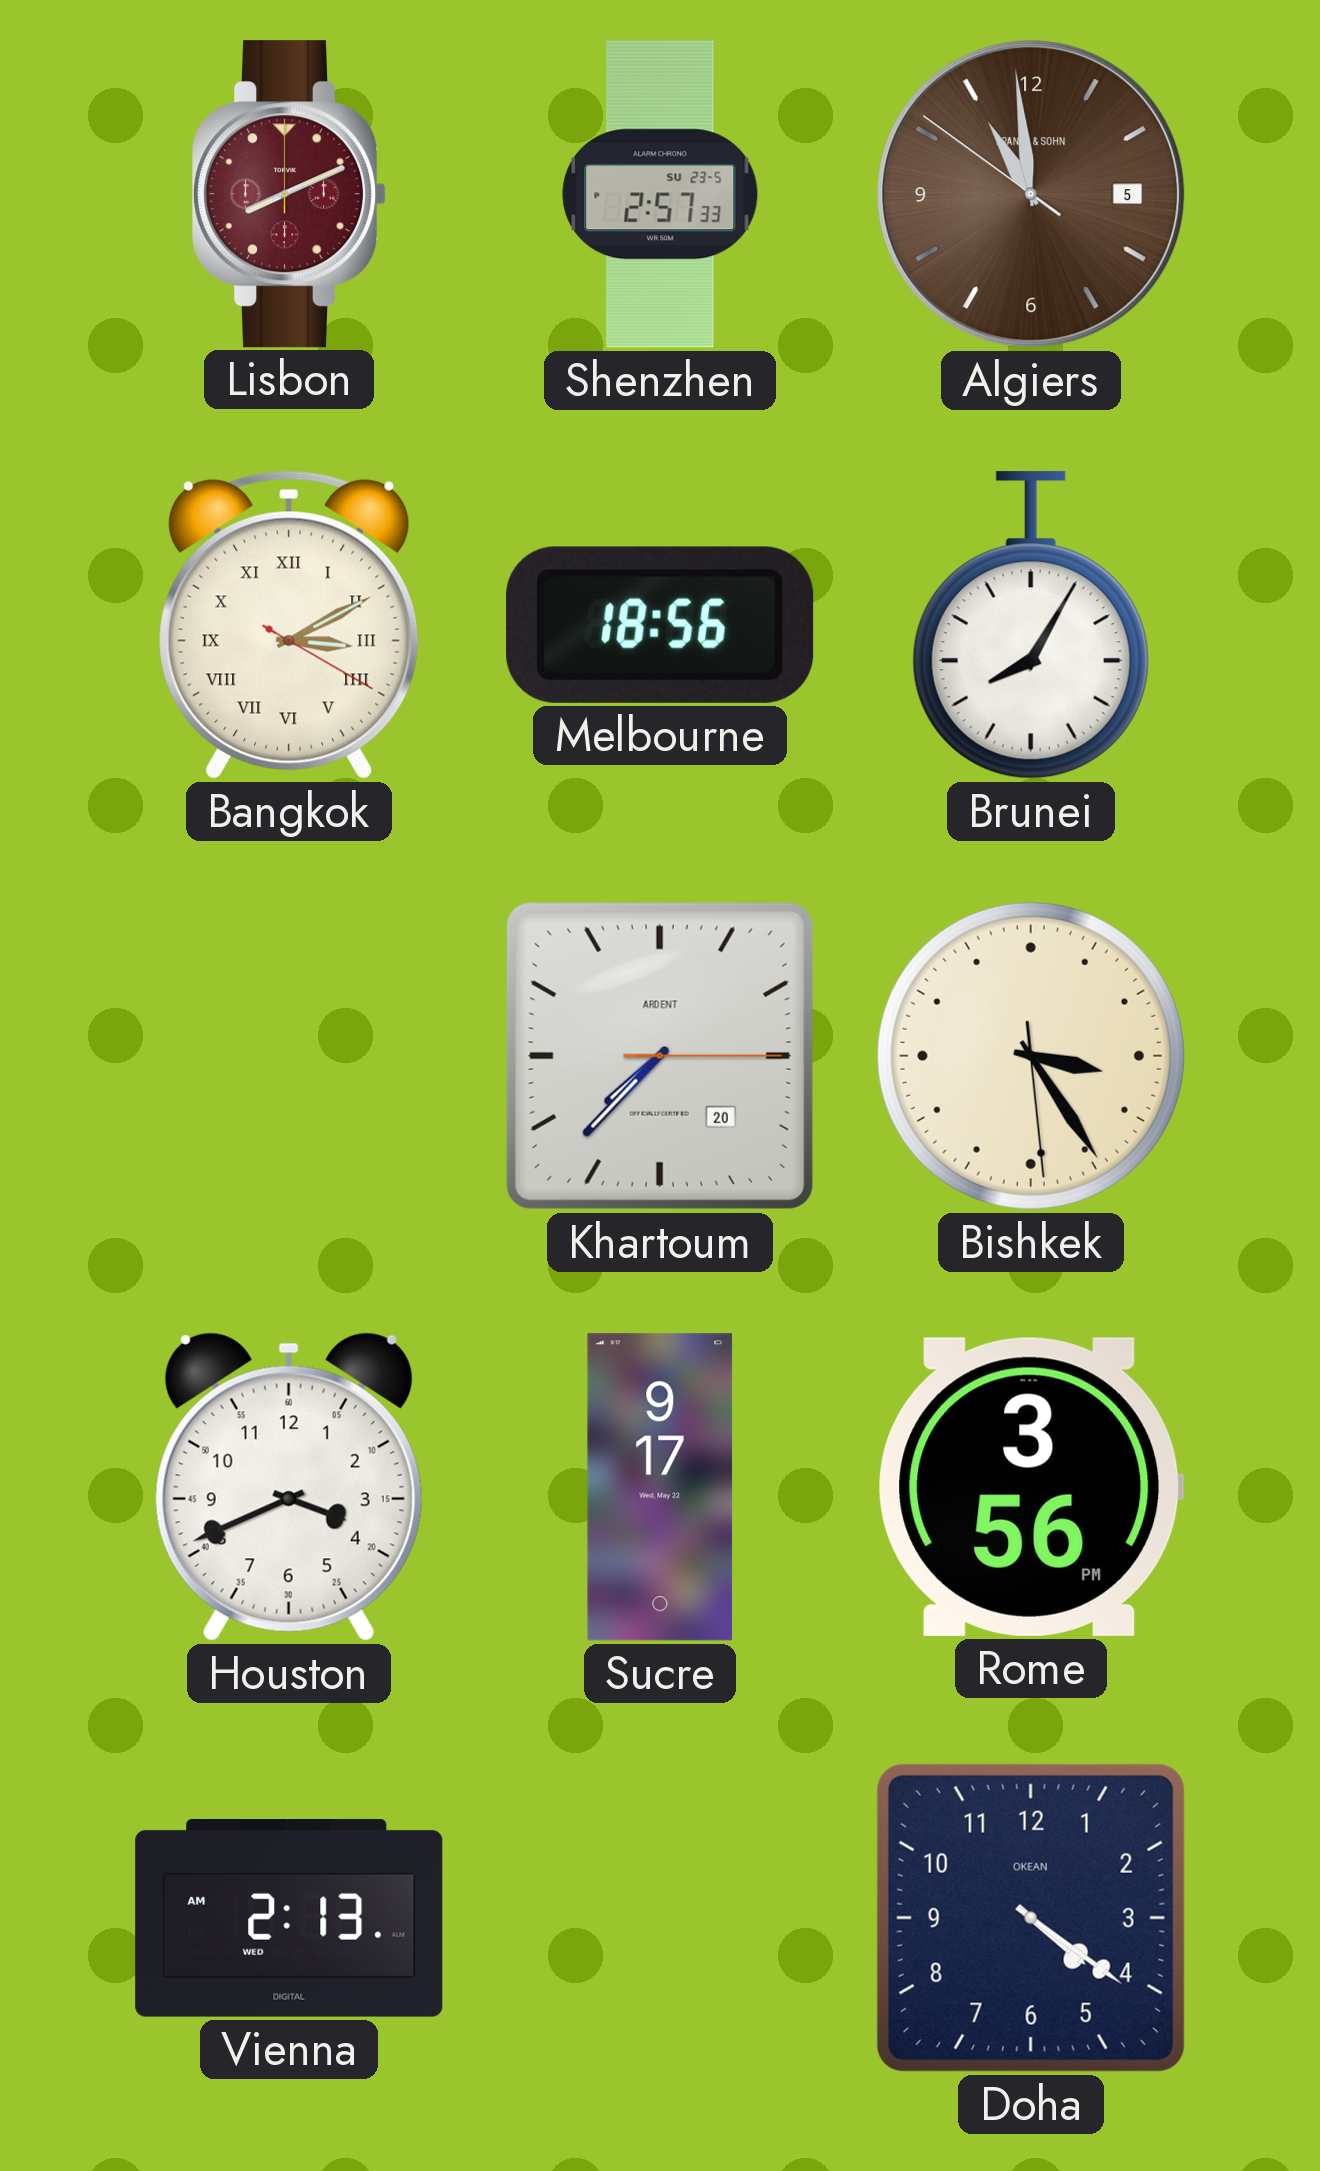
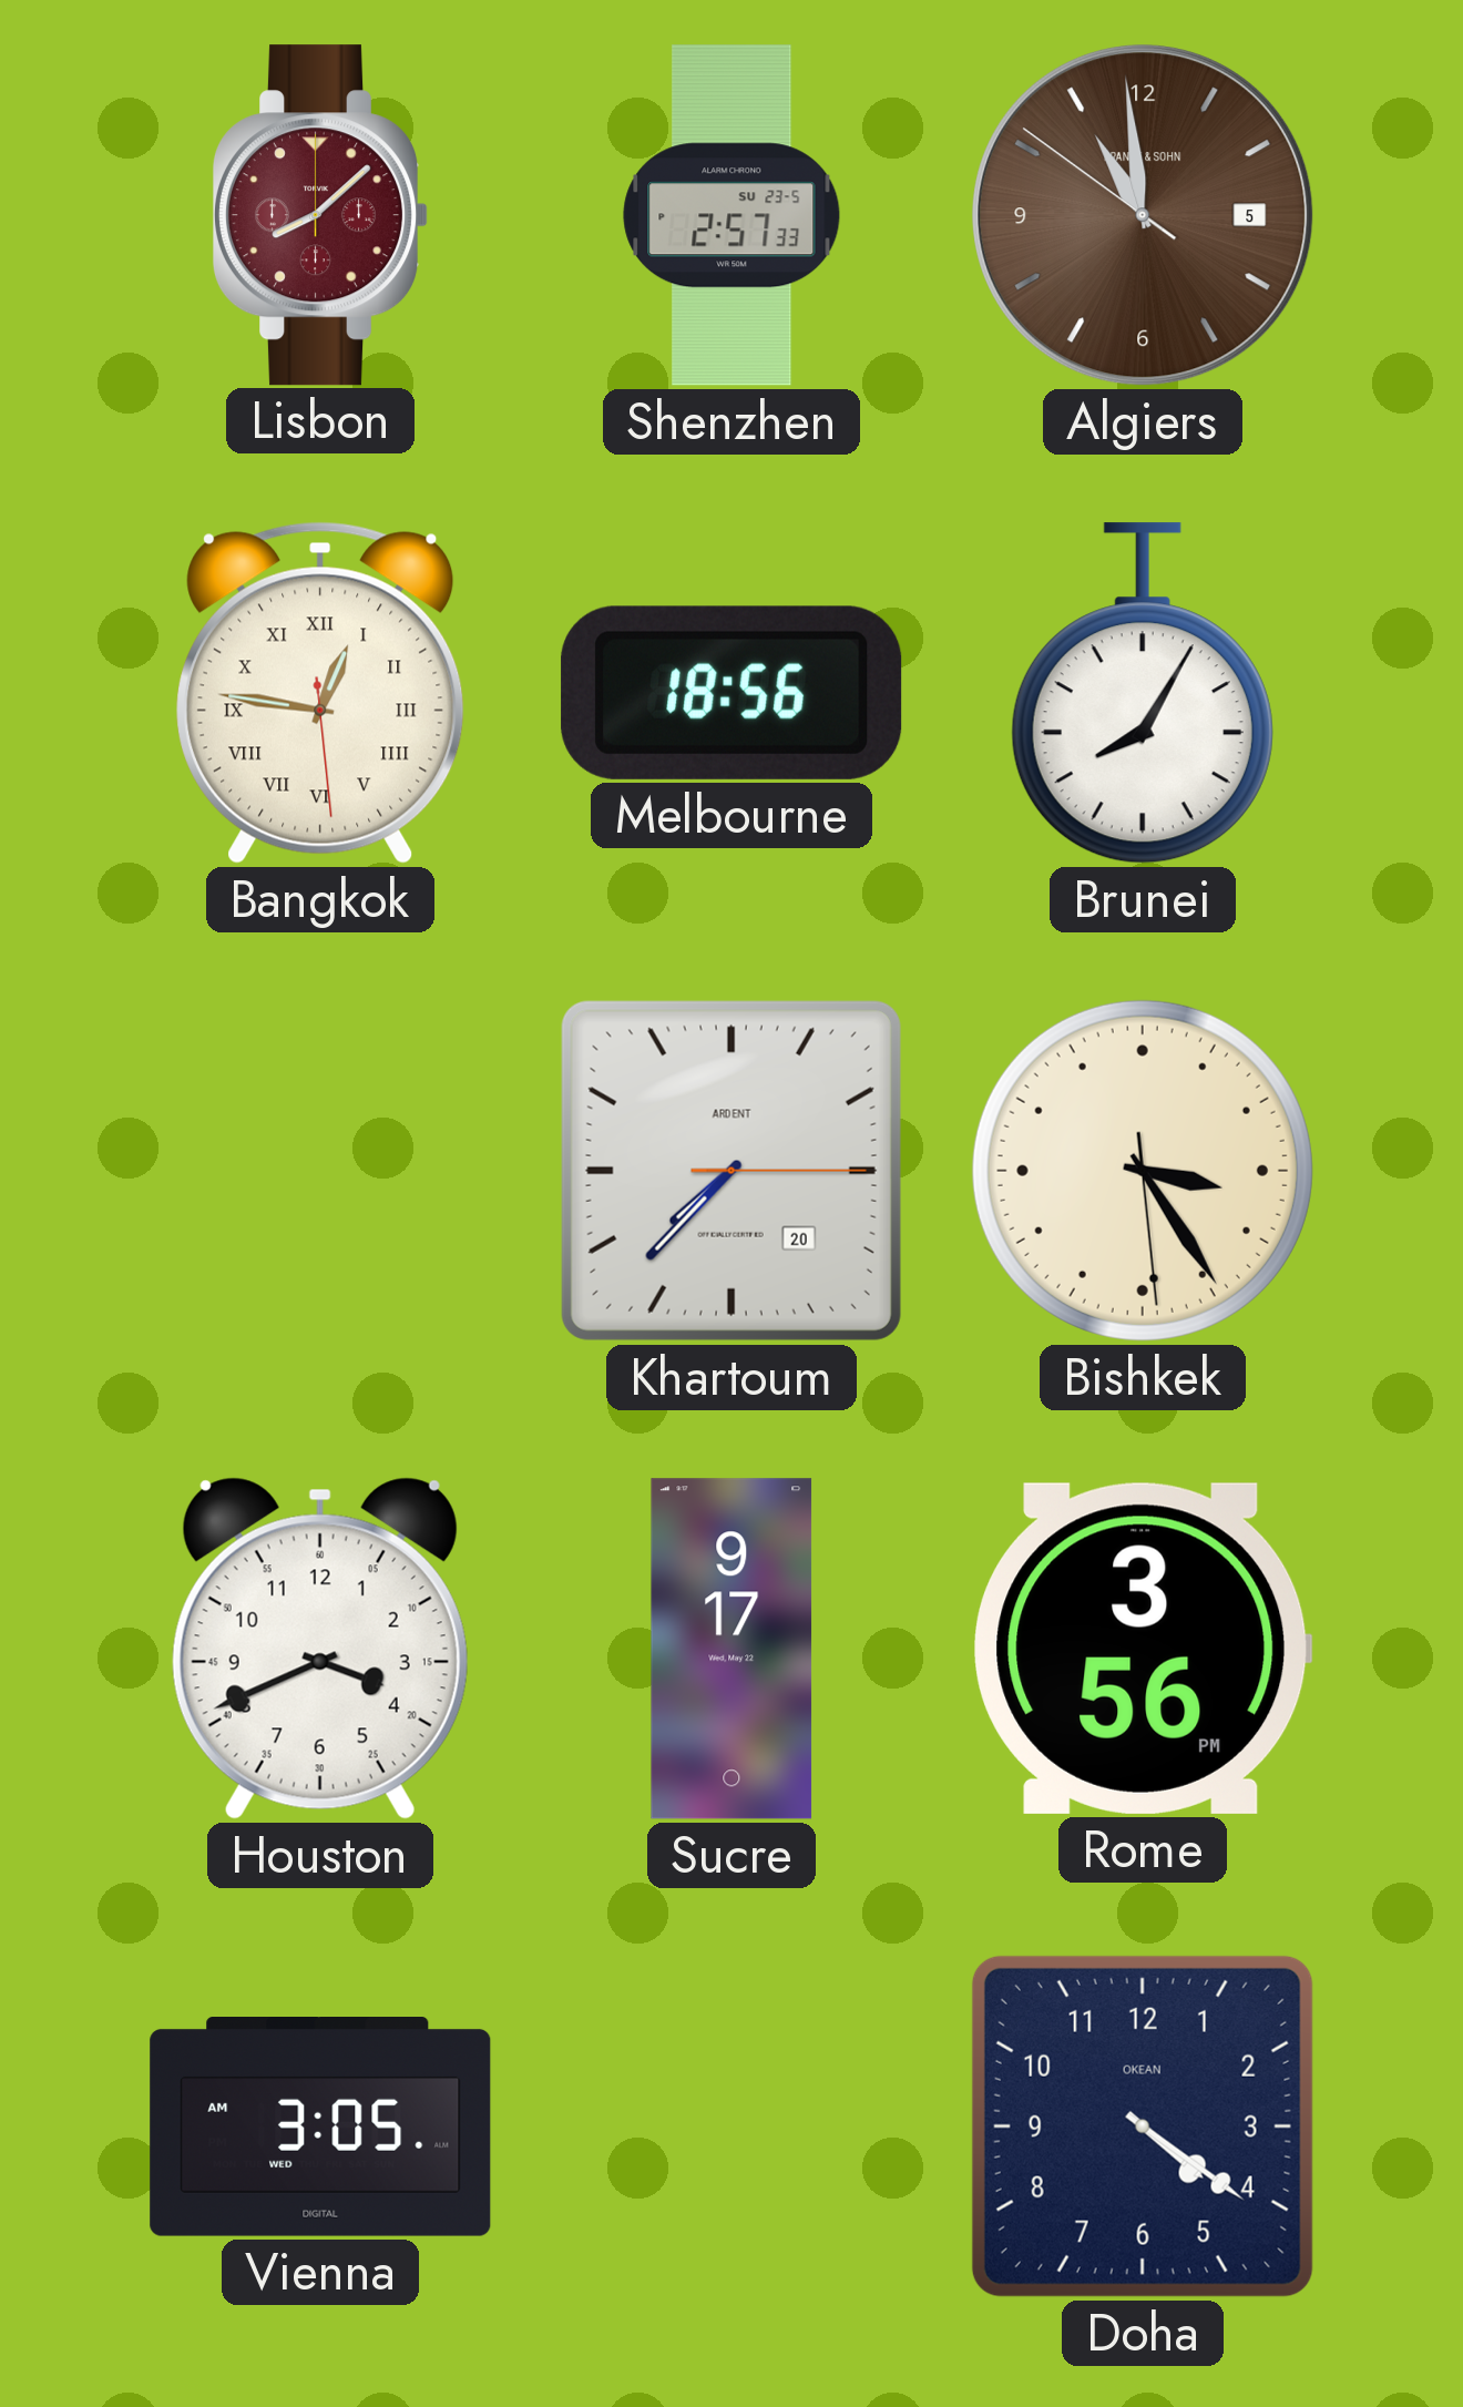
Lisbon: 8:11 -> 8:08
Bangkok: 3:10 -> 12:46
Vienna: 2:13 -> 3:05
